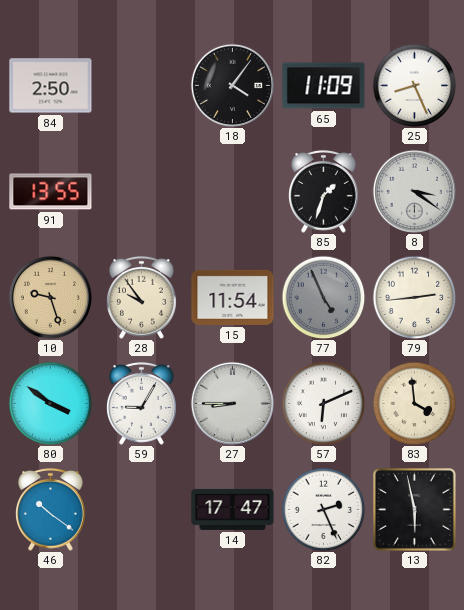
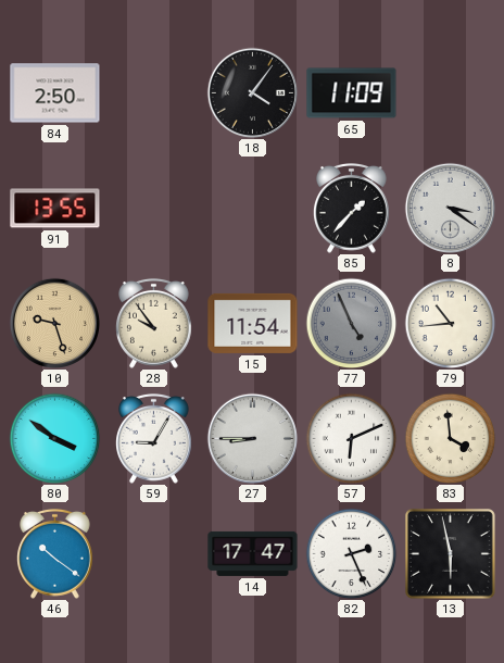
25: 8:26 -> none
85: 1:33 -> 1:37
79: 2:44 -> 10:44
